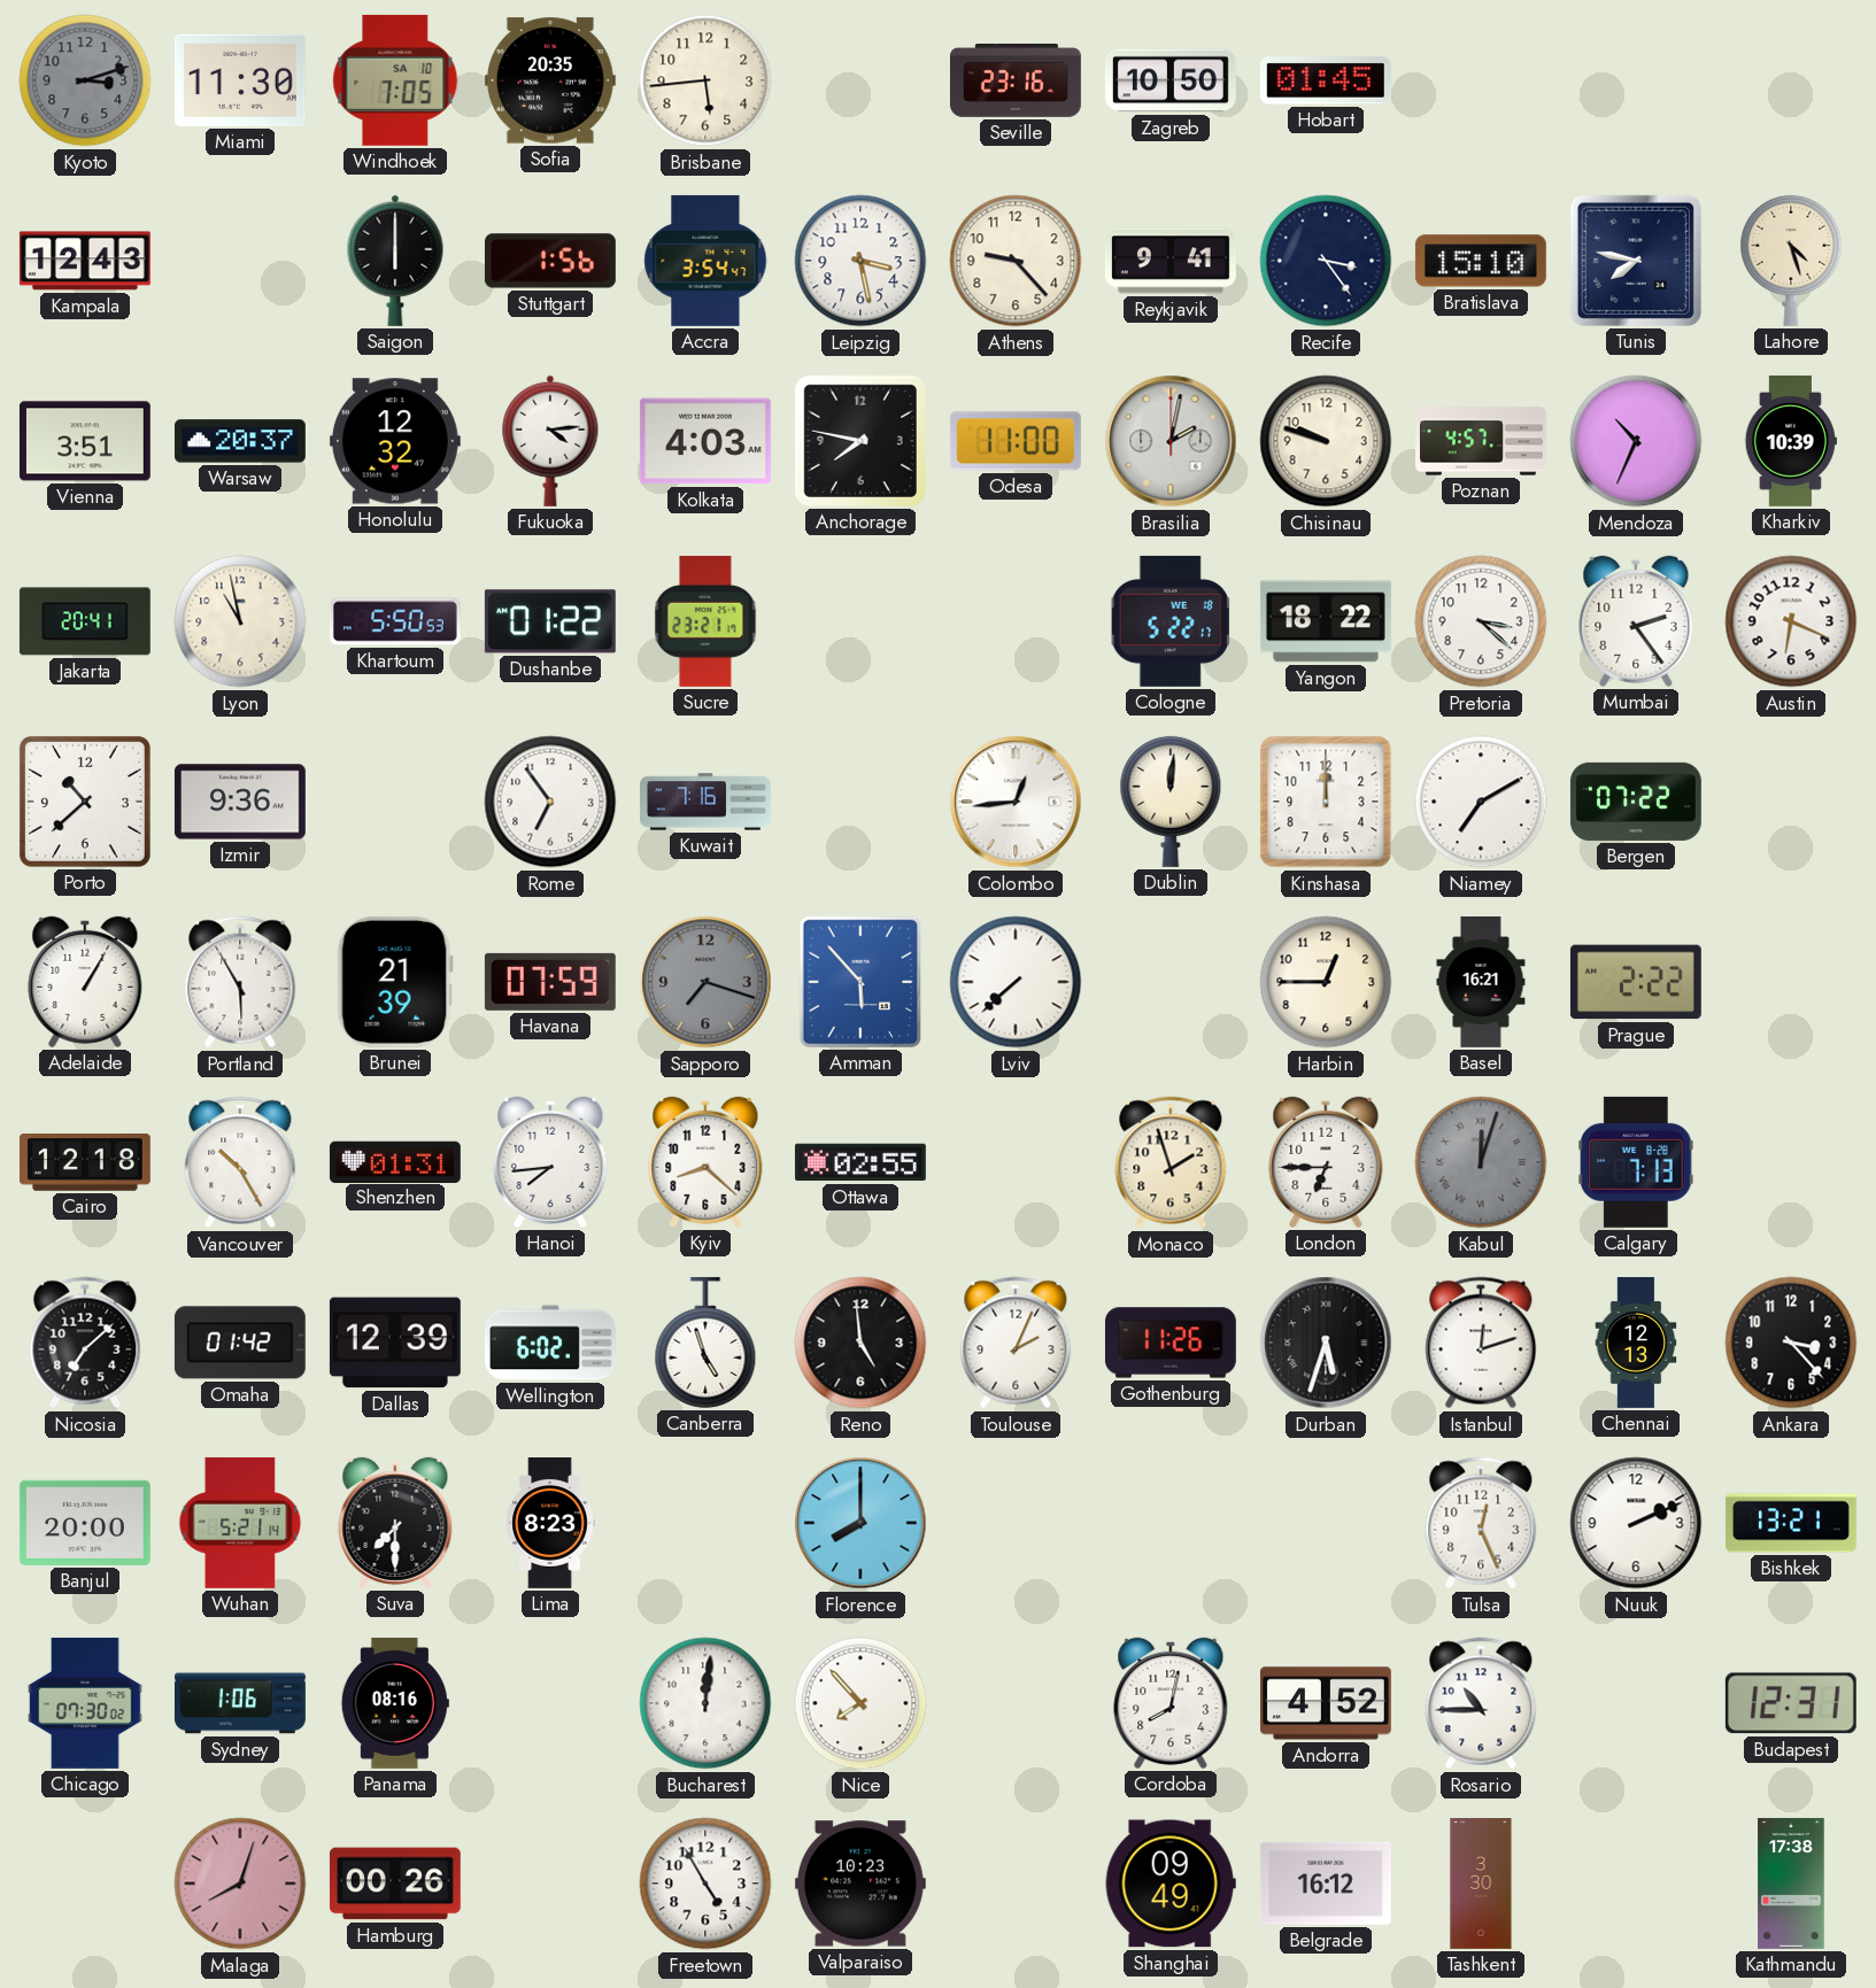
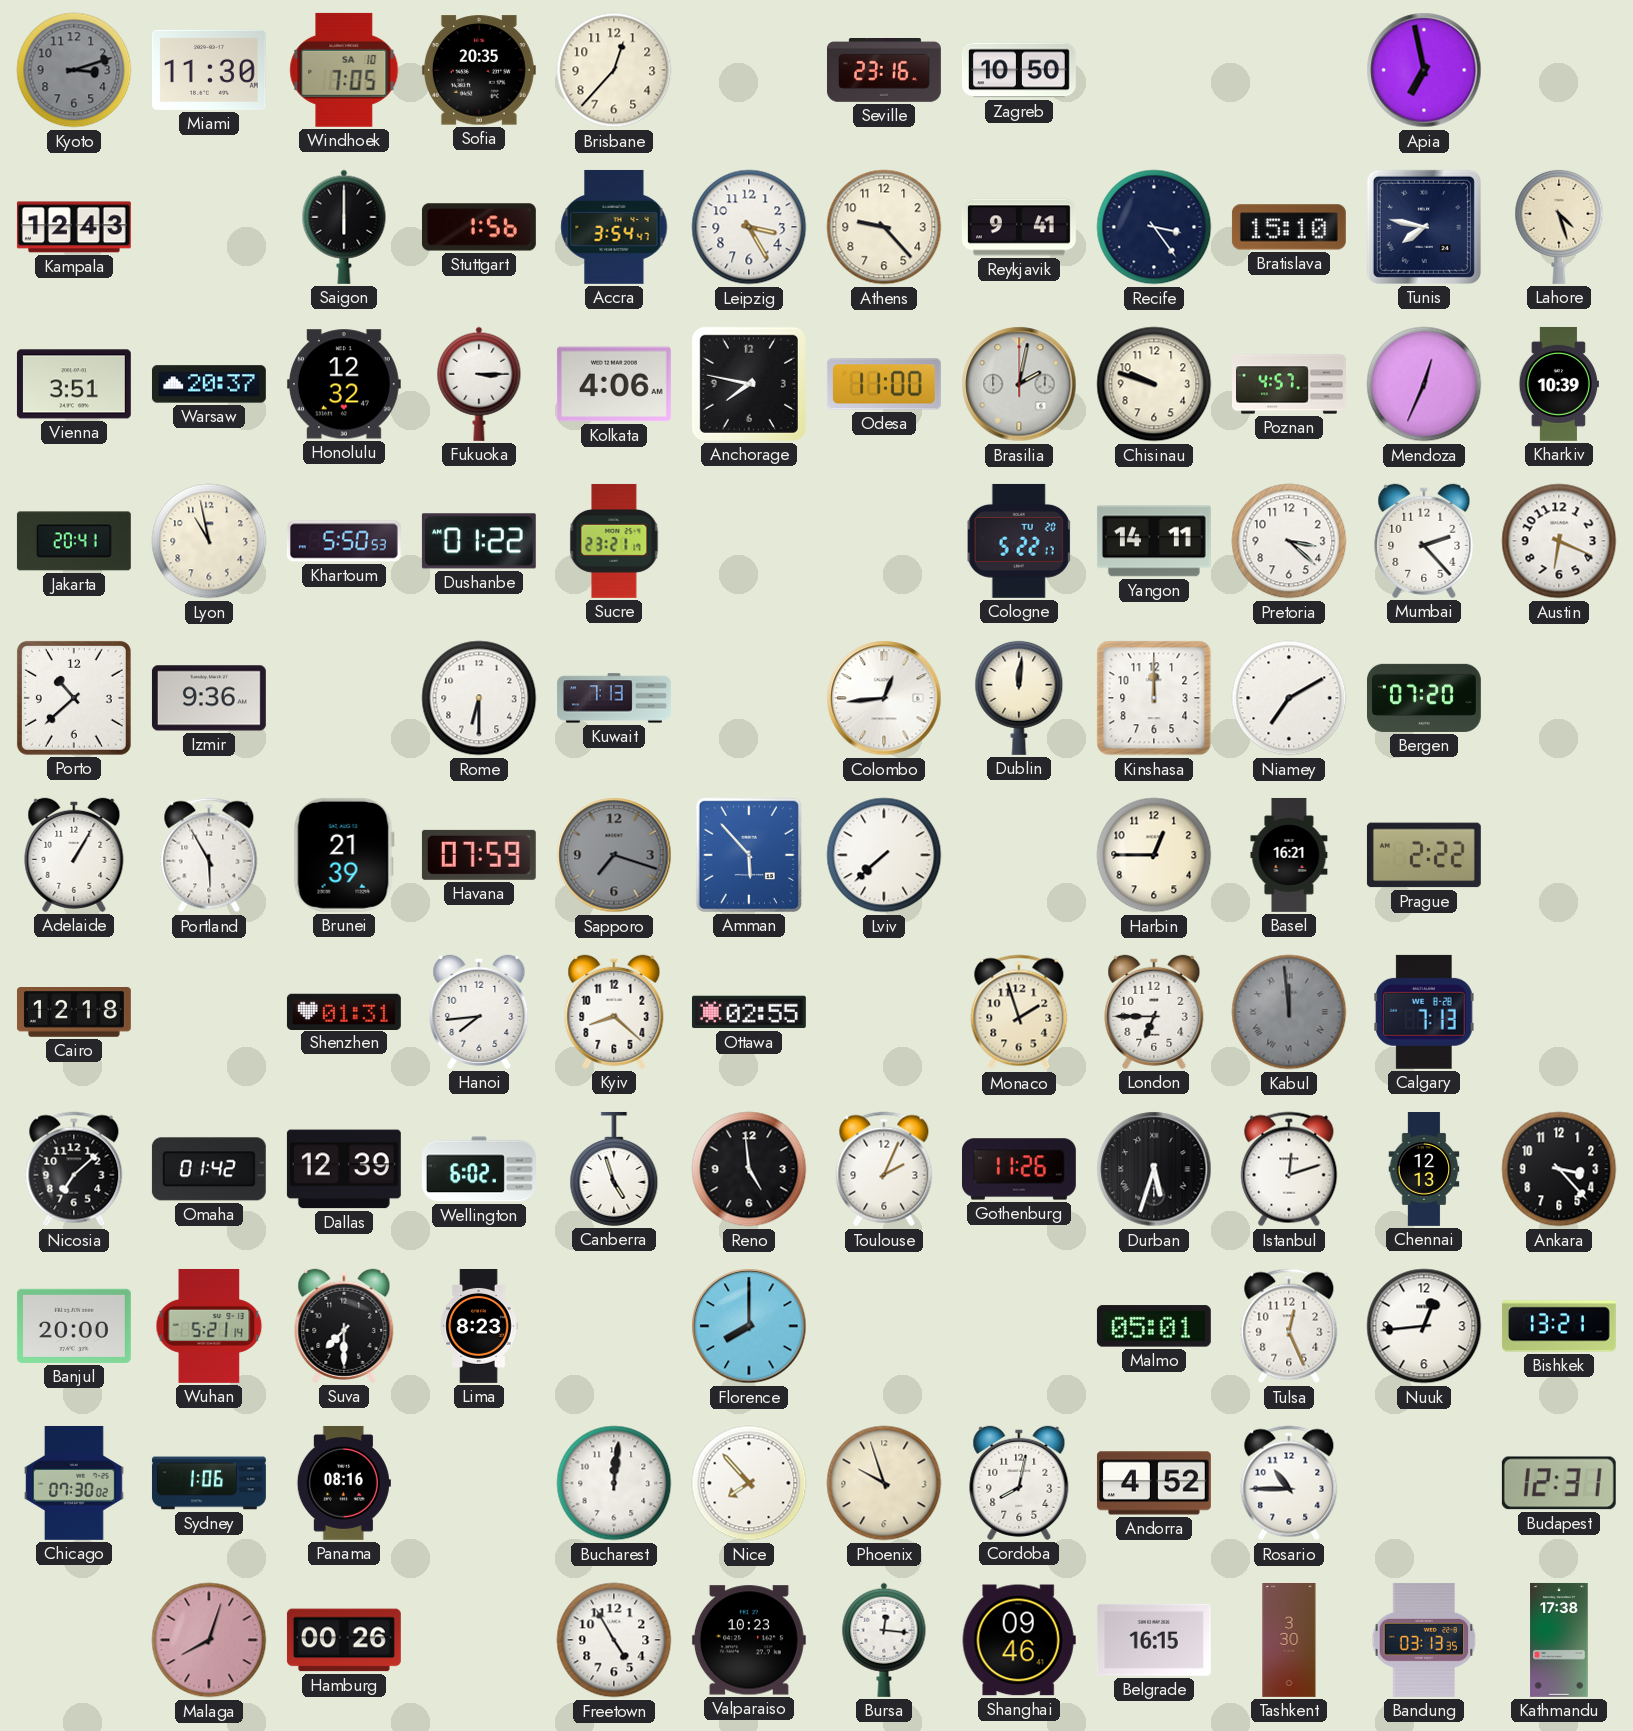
Brisbane: 5:44 -> 12:37
Hobart: 01:45 -> none
Apia: none -> 6:58
Leipzig: 3:28 -> 3:25
Fukuoka: 4:14 -> 3:15
Kolkata: 4:03 -> 4:06
Mendoza: 10:34 -> 12:34
Cologne date: WE 18 -> TU 20
Yangon: 18:22 -> 14:11
Mumbai: 2:24 -> 2:23
Rome: 6:54 -> 6:30
Kuwait: 7:16 -> 7:13
Bergen: 07:22 -> 07:20
Vancouver: 10:25 -> none
Kabul: 12:03 -> 11:59
Malmo: none -> 05:01
Nuuk: 2:11 -> 12:44
Phoenix: none -> 9:57
Bursa: none -> 12:16
Shanghai: 09:49 -> 09:46
Belgrade: 16:12 -> 16:15
Bandung: none -> 03:13
